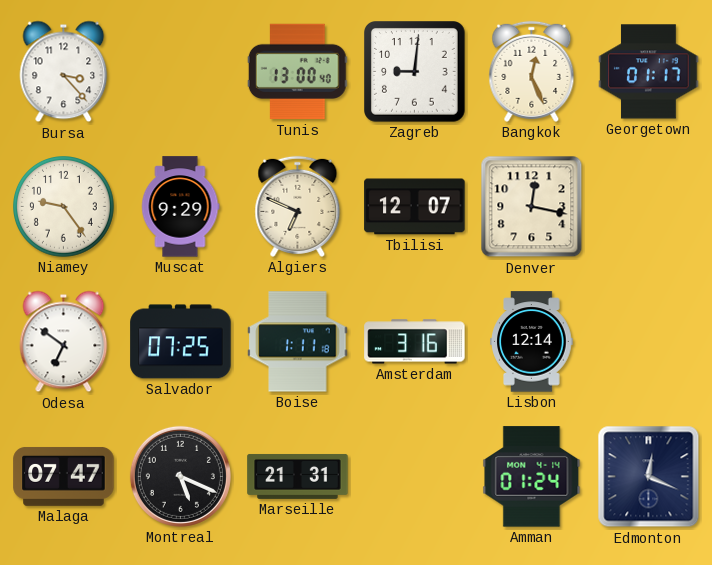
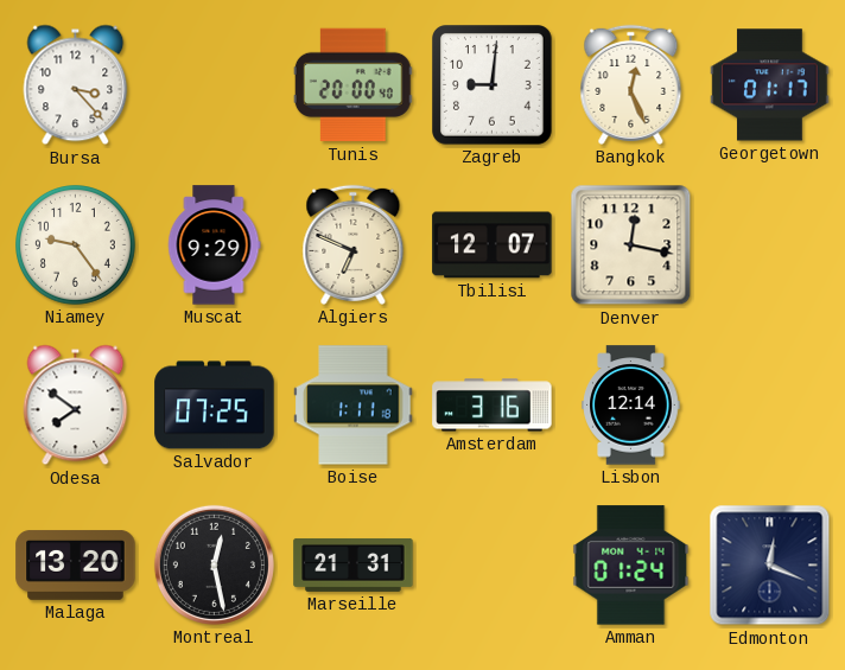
Tunis: 13:00 -> 20:00
Odesa: 6:51 -> 7:51
Malaga: 07:47 -> 13:20
Montreal: 5:19 -> 12:28
